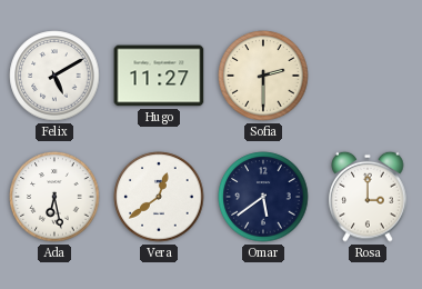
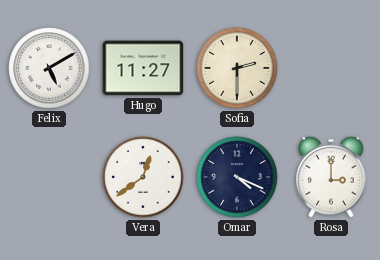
Ada: 6:28 -> none
Omar: 5:39 -> 4:19
